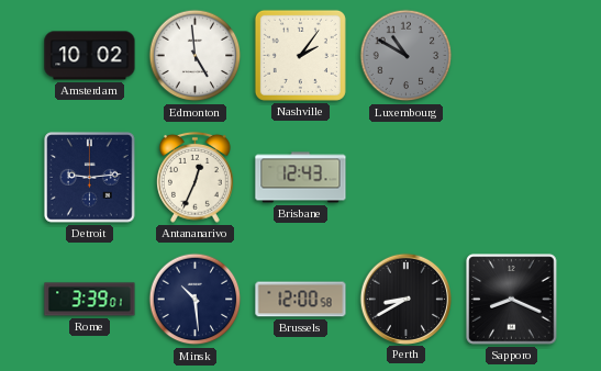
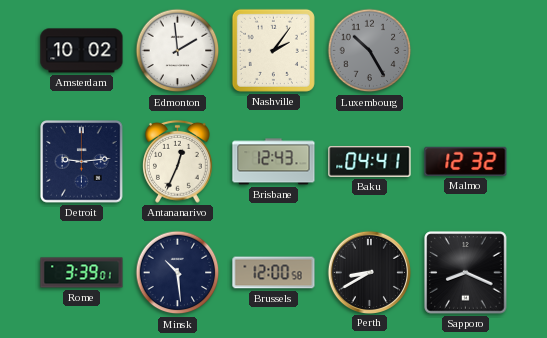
Edmonton: 4:59 -> 1:59
Luxembourg: 10:50 -> 10:25
Baku: none -> 04:41
Malmo: none -> 12:32
